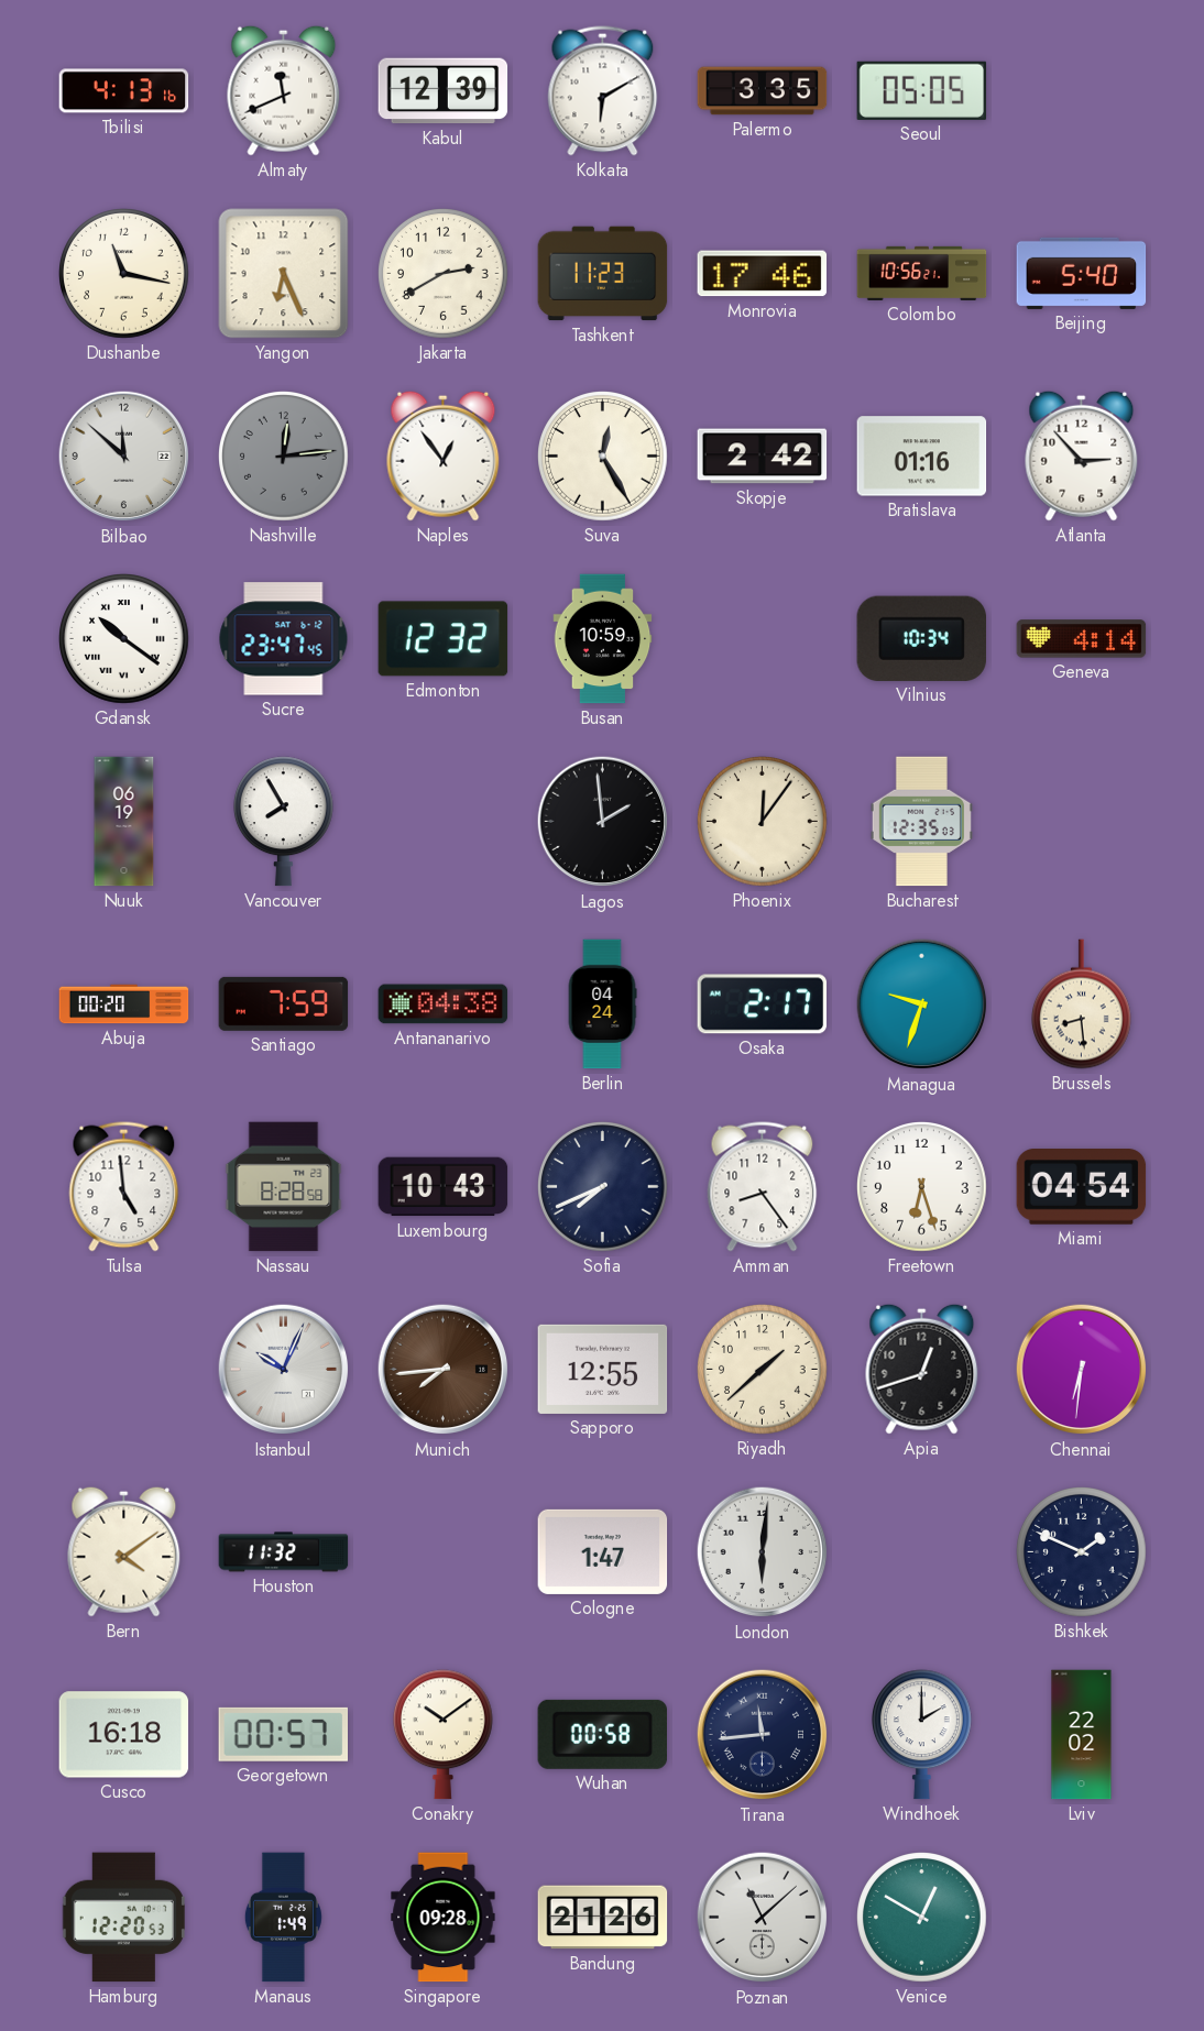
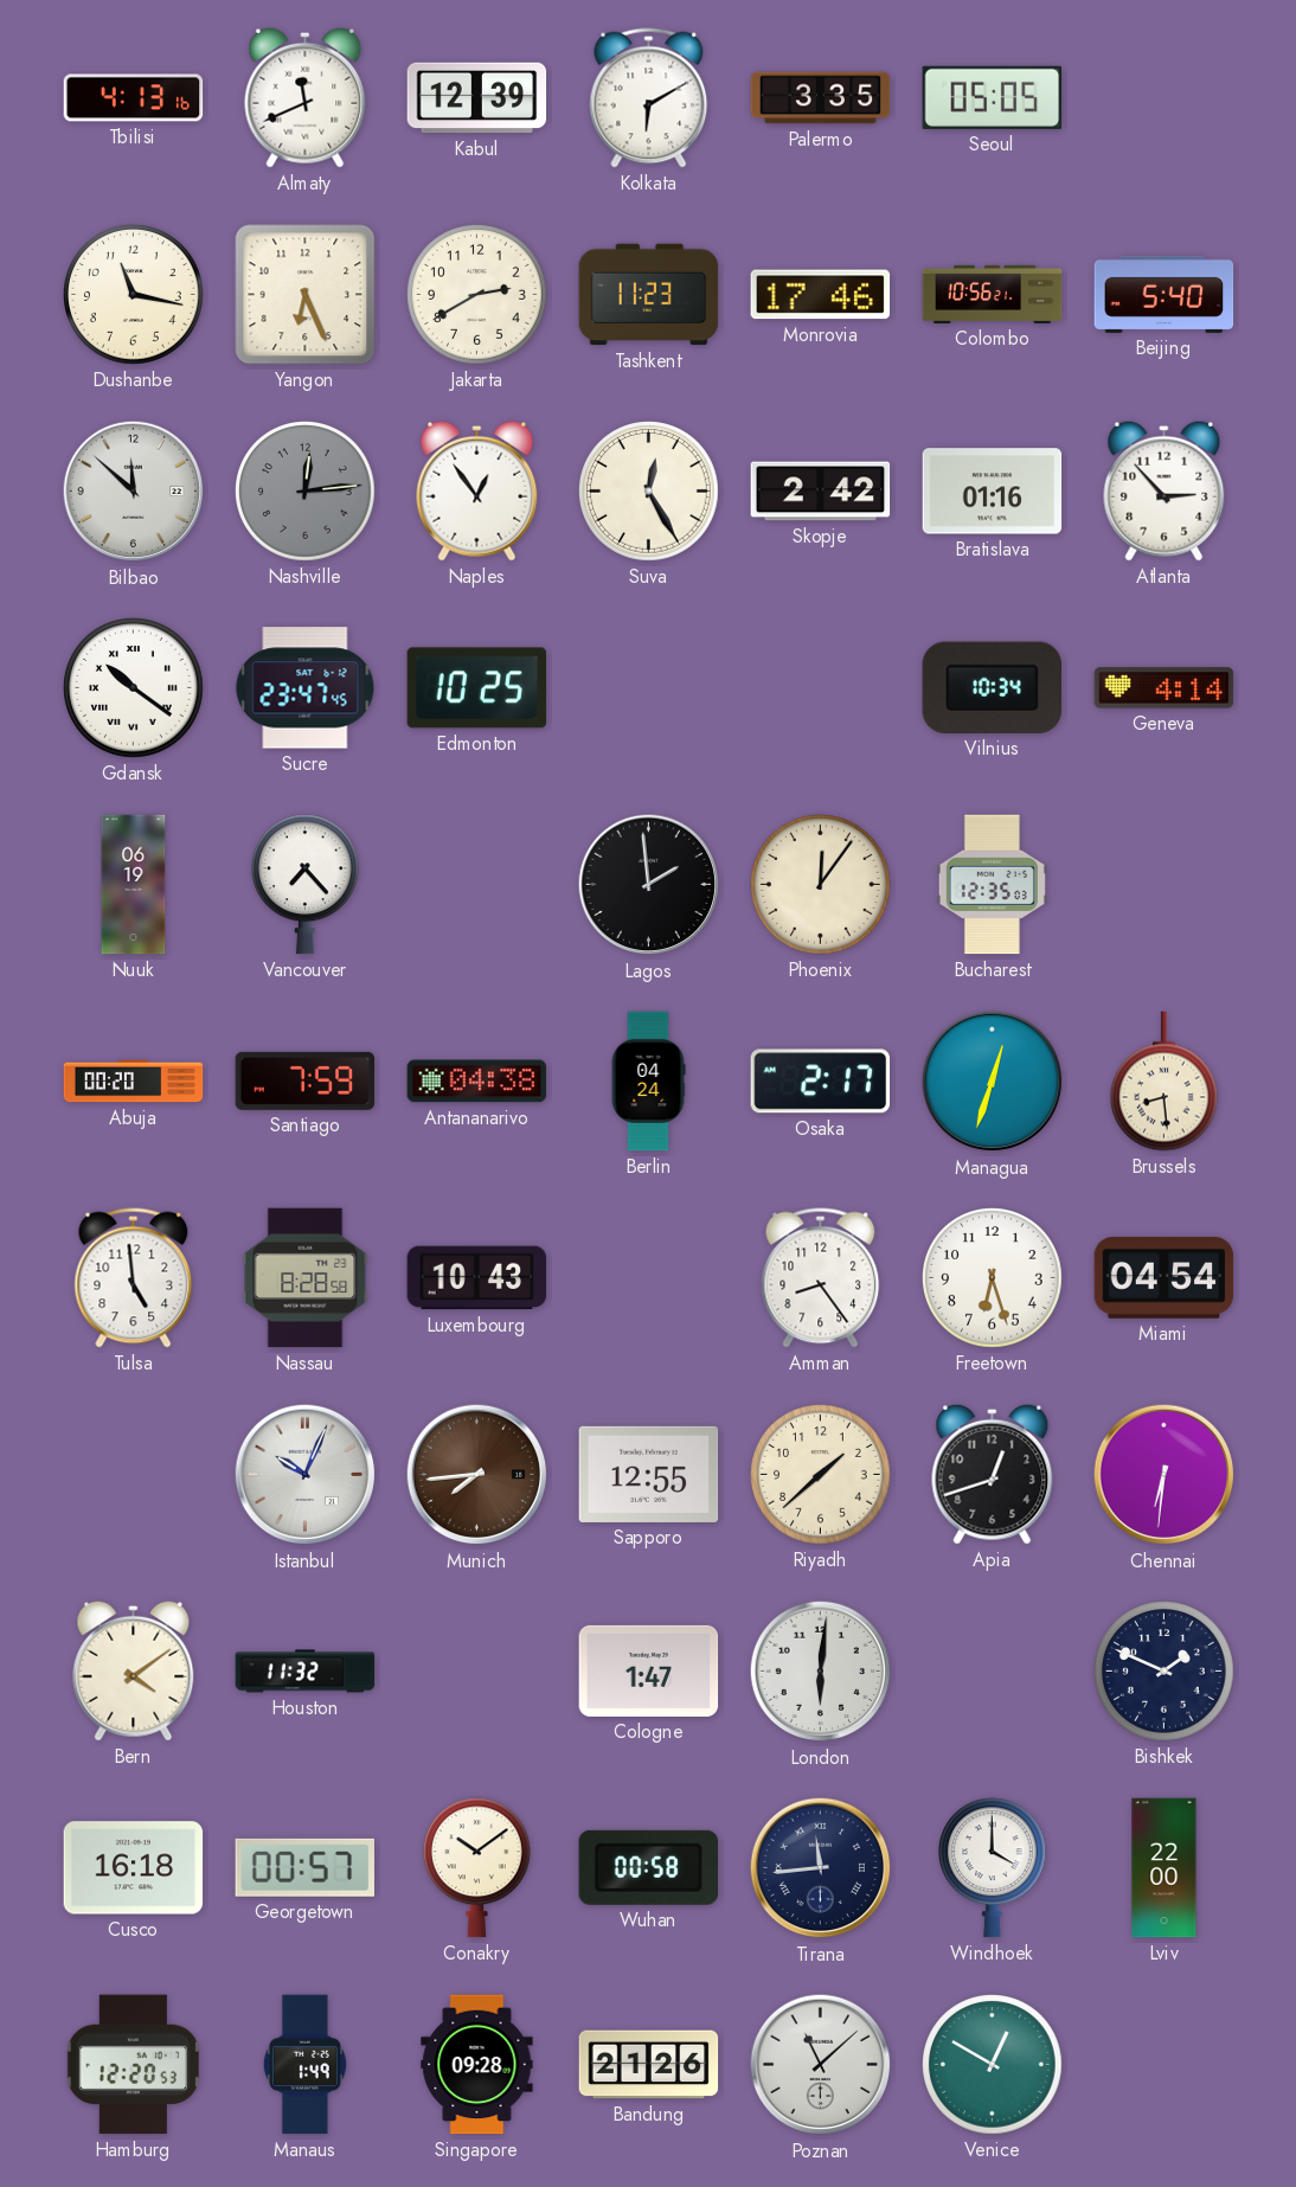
Edmonton: 12:32 -> 10:25
Busan: 10:59 -> none
Vancouver: 7:55 -> 7:23
Managua: 9:33 -> 12:33
Sofia: 7:41 -> none
Windhoek: 2:00 -> 4:00
Lviv: 22:02 -> 22:00
